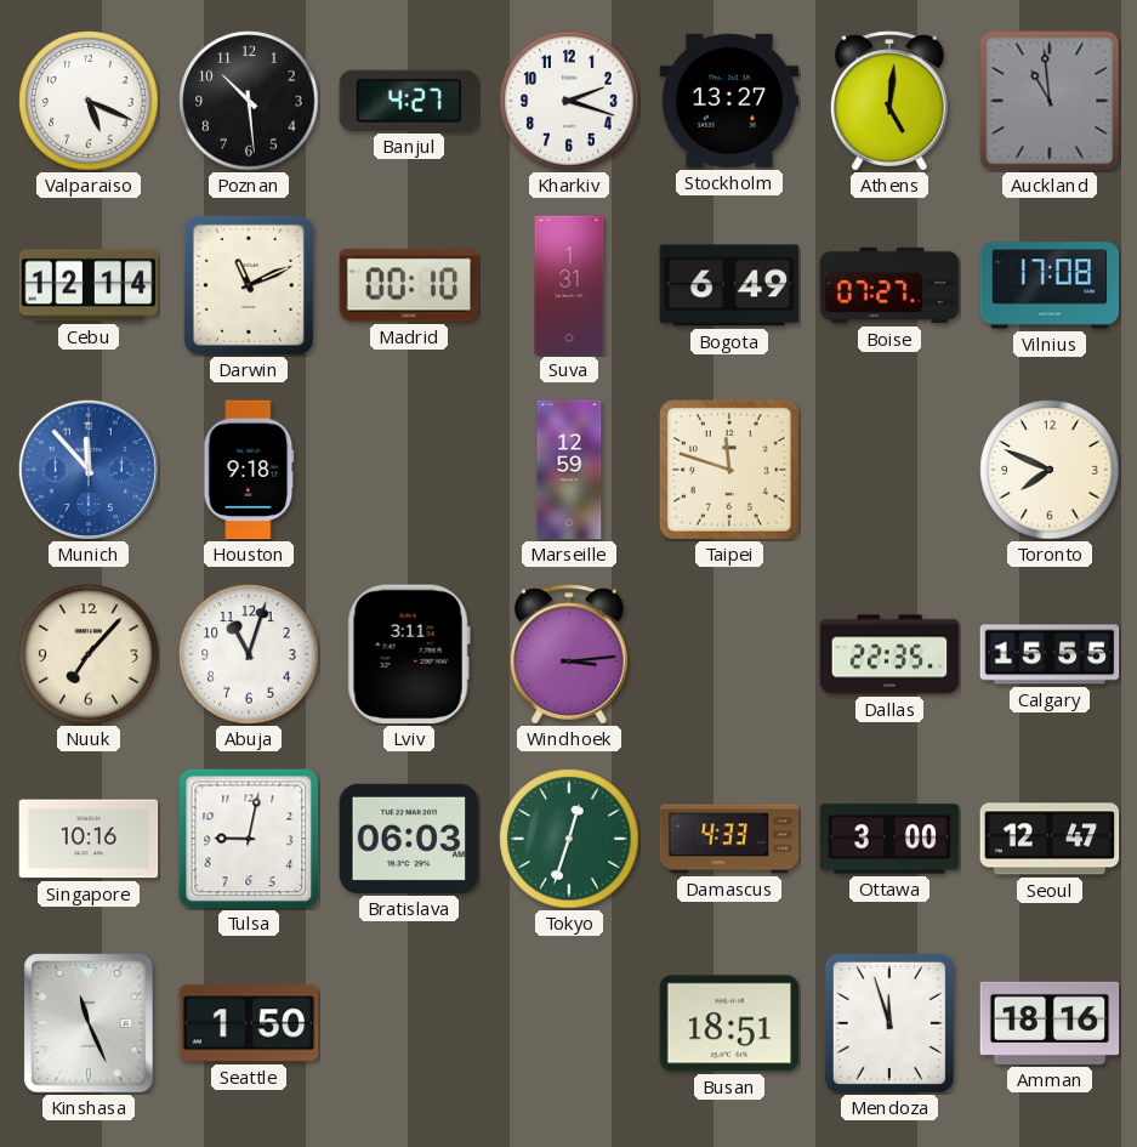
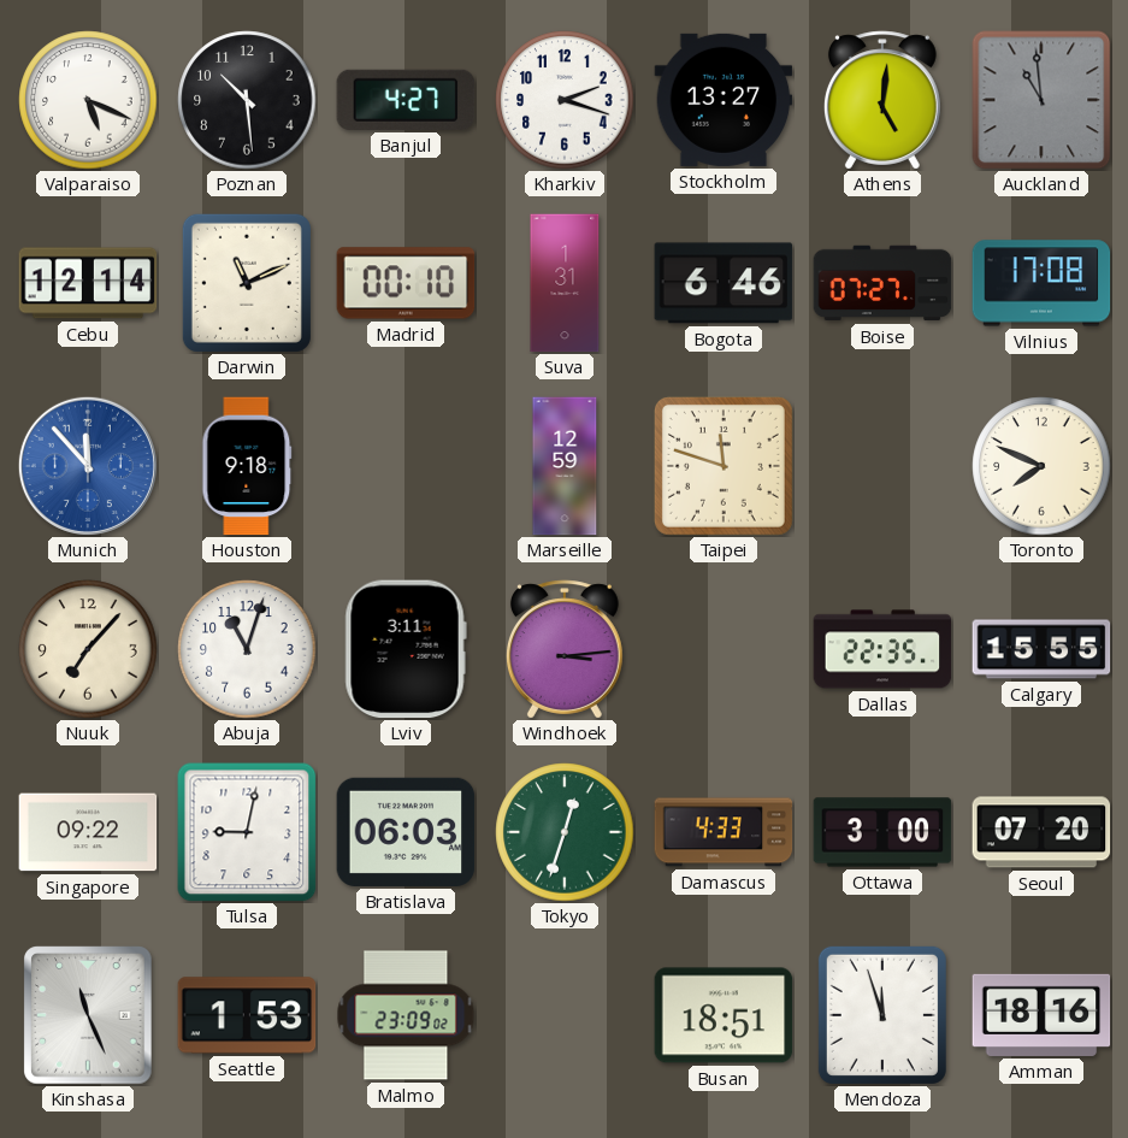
Bogota: 6:49 -> 6:46
Singapore: 10:16 -> 09:22
Seoul: 12:47 -> 07:20
Seattle: 1:50 -> 1:53
Malmo: none -> 23:09
